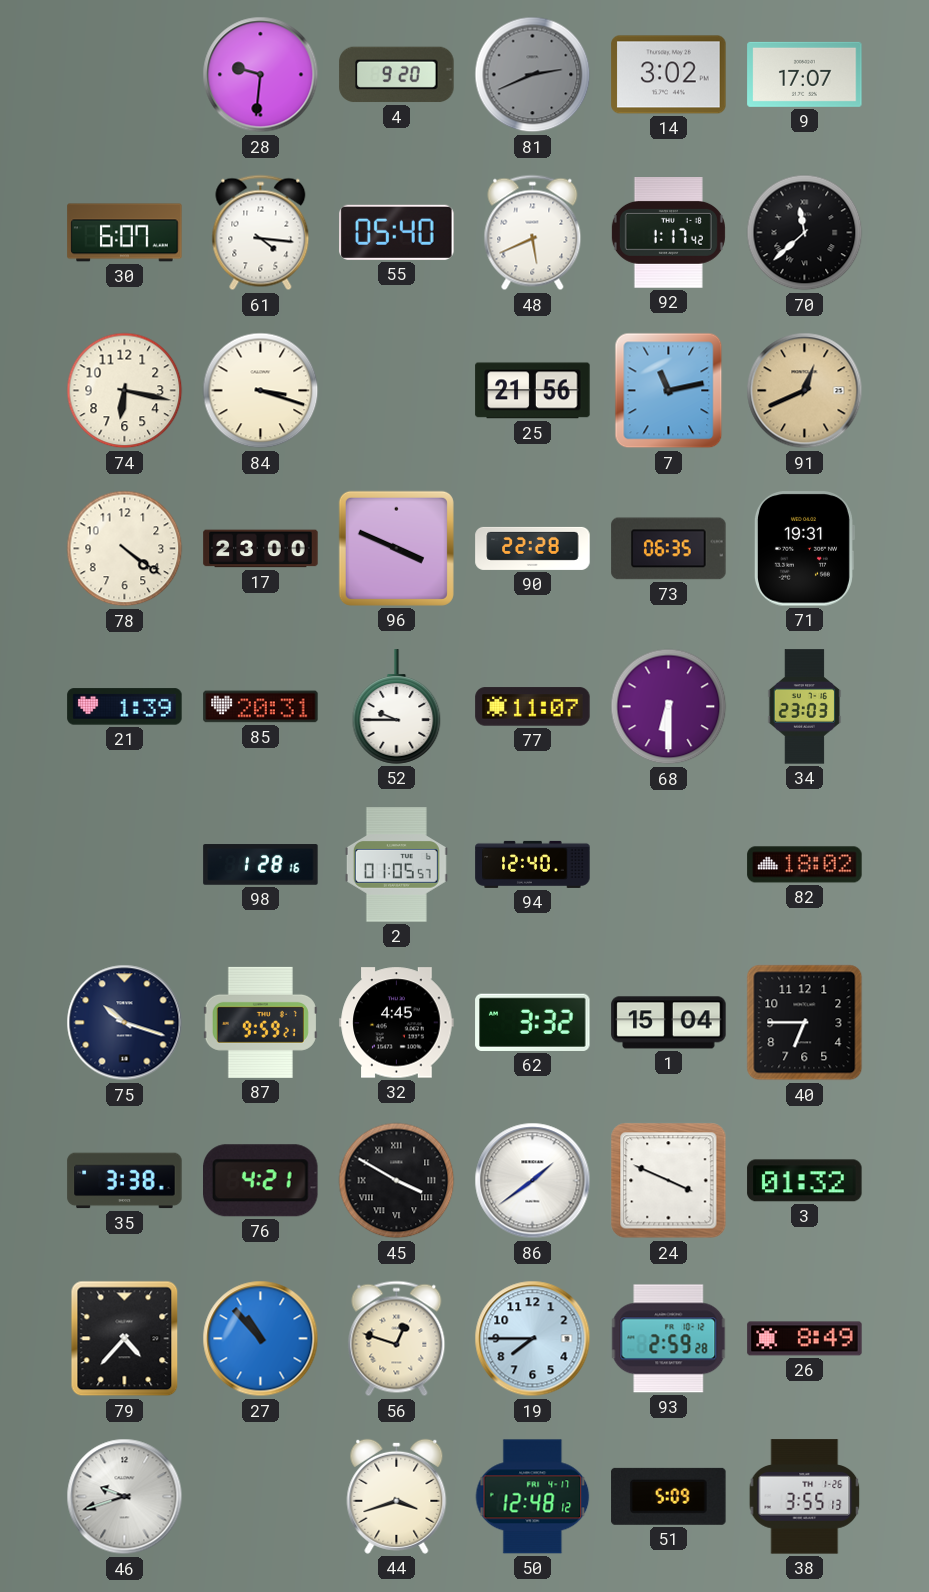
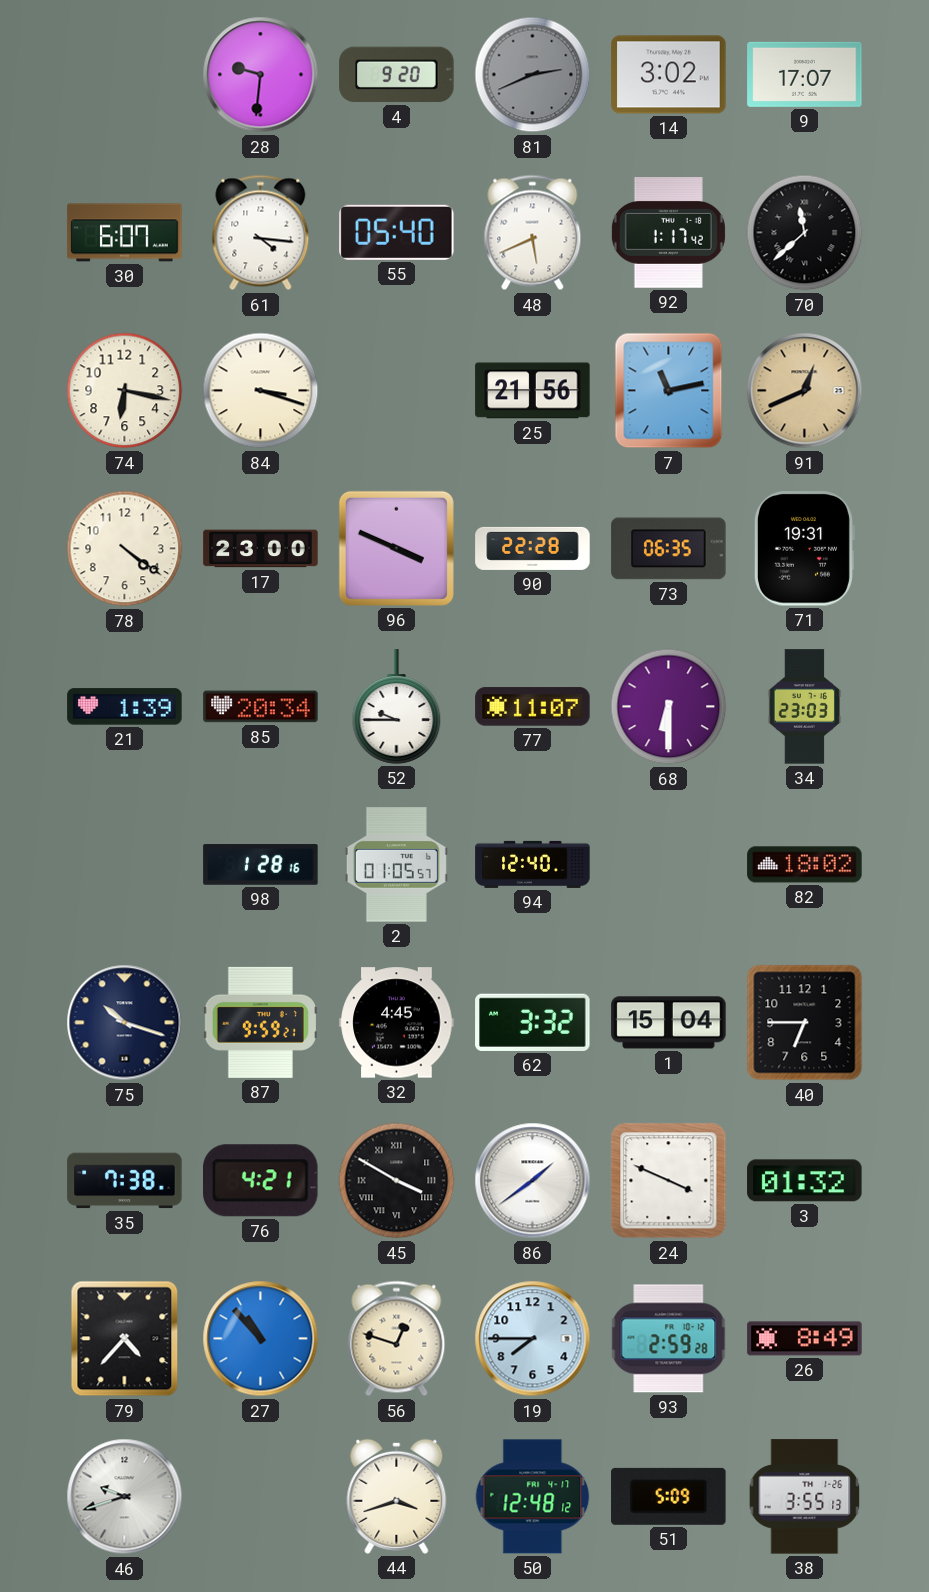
85: 20:31 -> 20:34
35: 3:38 -> 7:38
